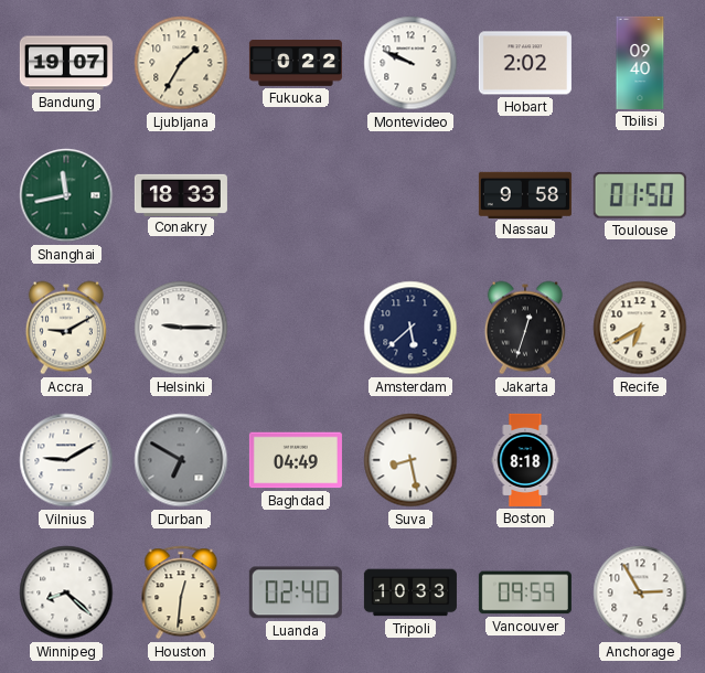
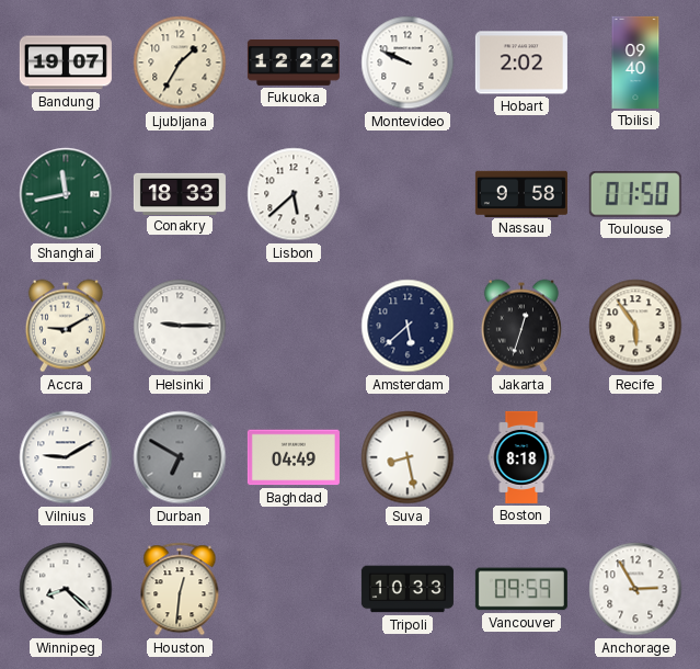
Fukuoka: 0:22 -> 12:22
Lisbon: none -> 5:38
Recife: 6:40 -> 5:54
Luanda: 02:40 -> none
